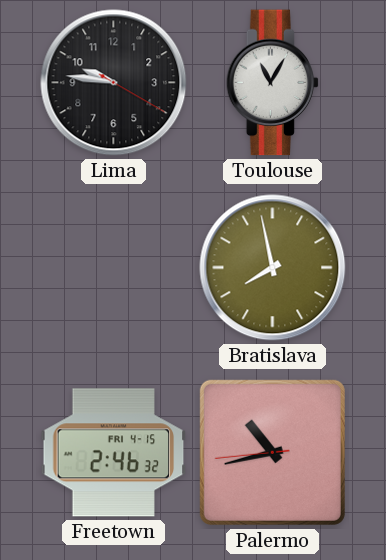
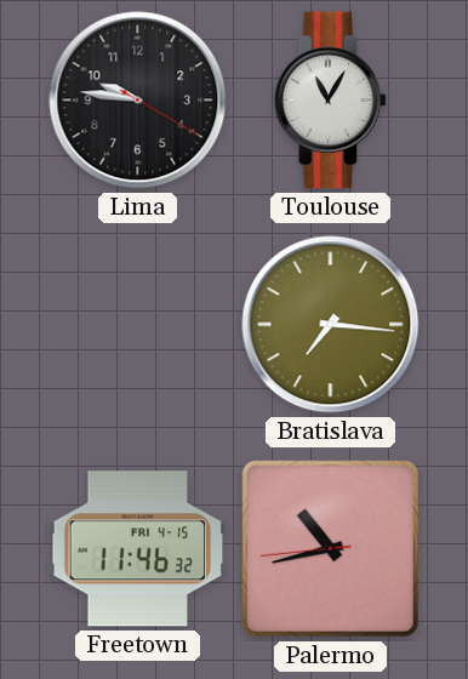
Bratislava: 7:58 -> 7:16
Freetown: 2:46 -> 11:46
